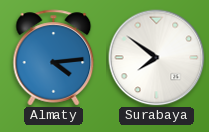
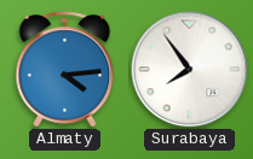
Surabaya: 7:51 -> 7:54
